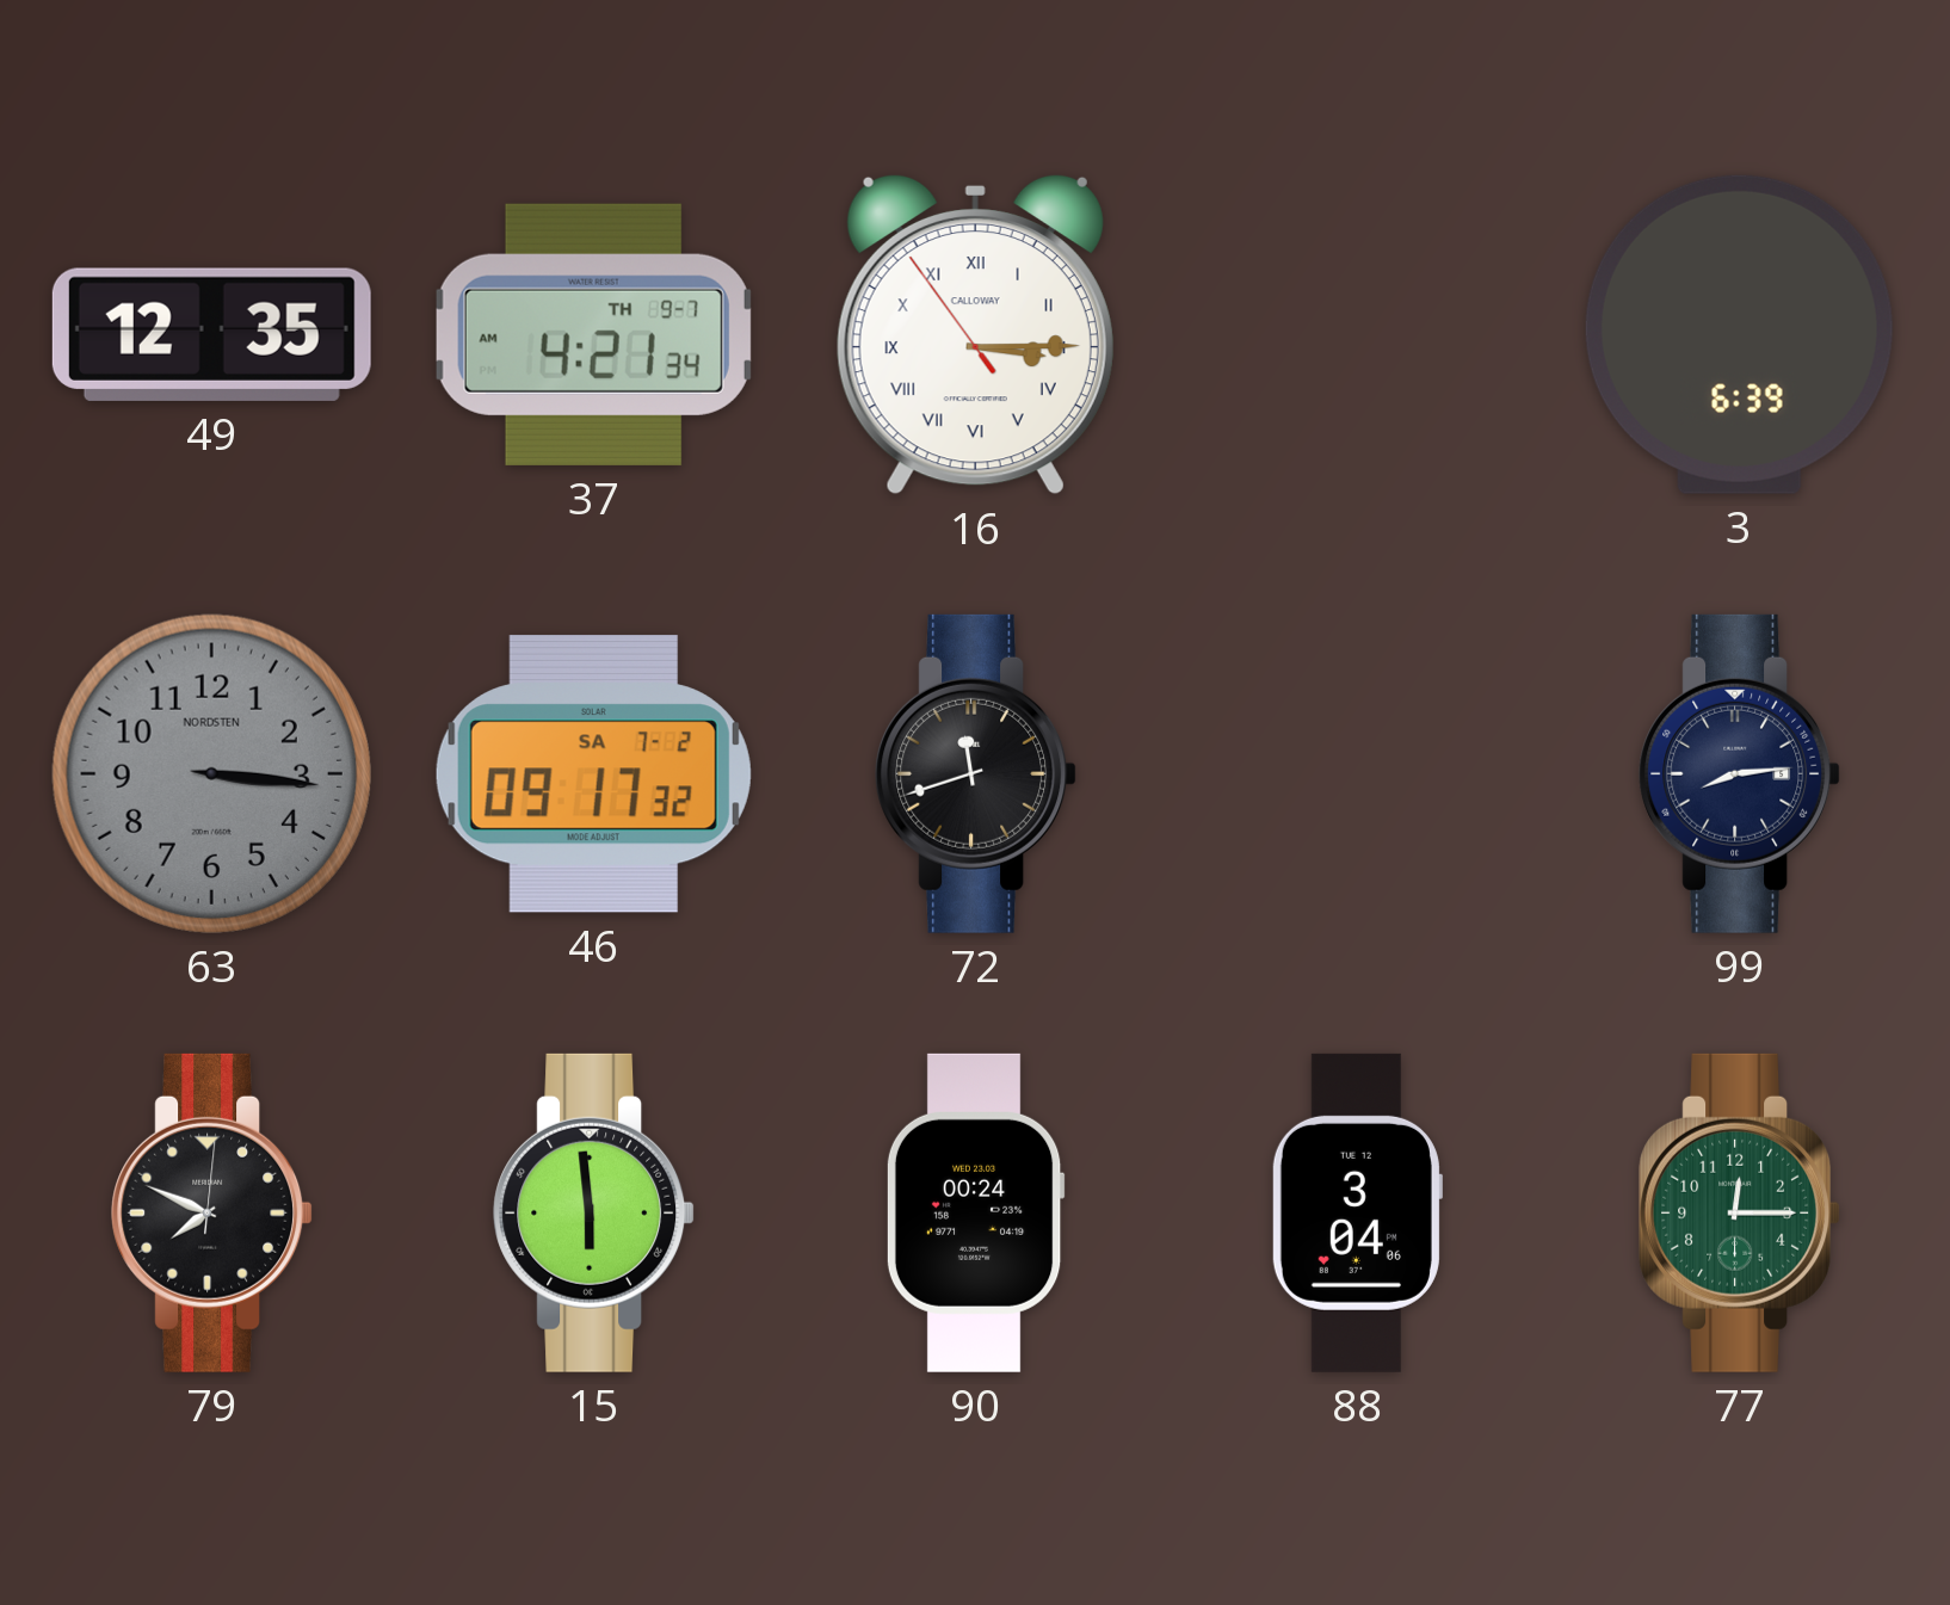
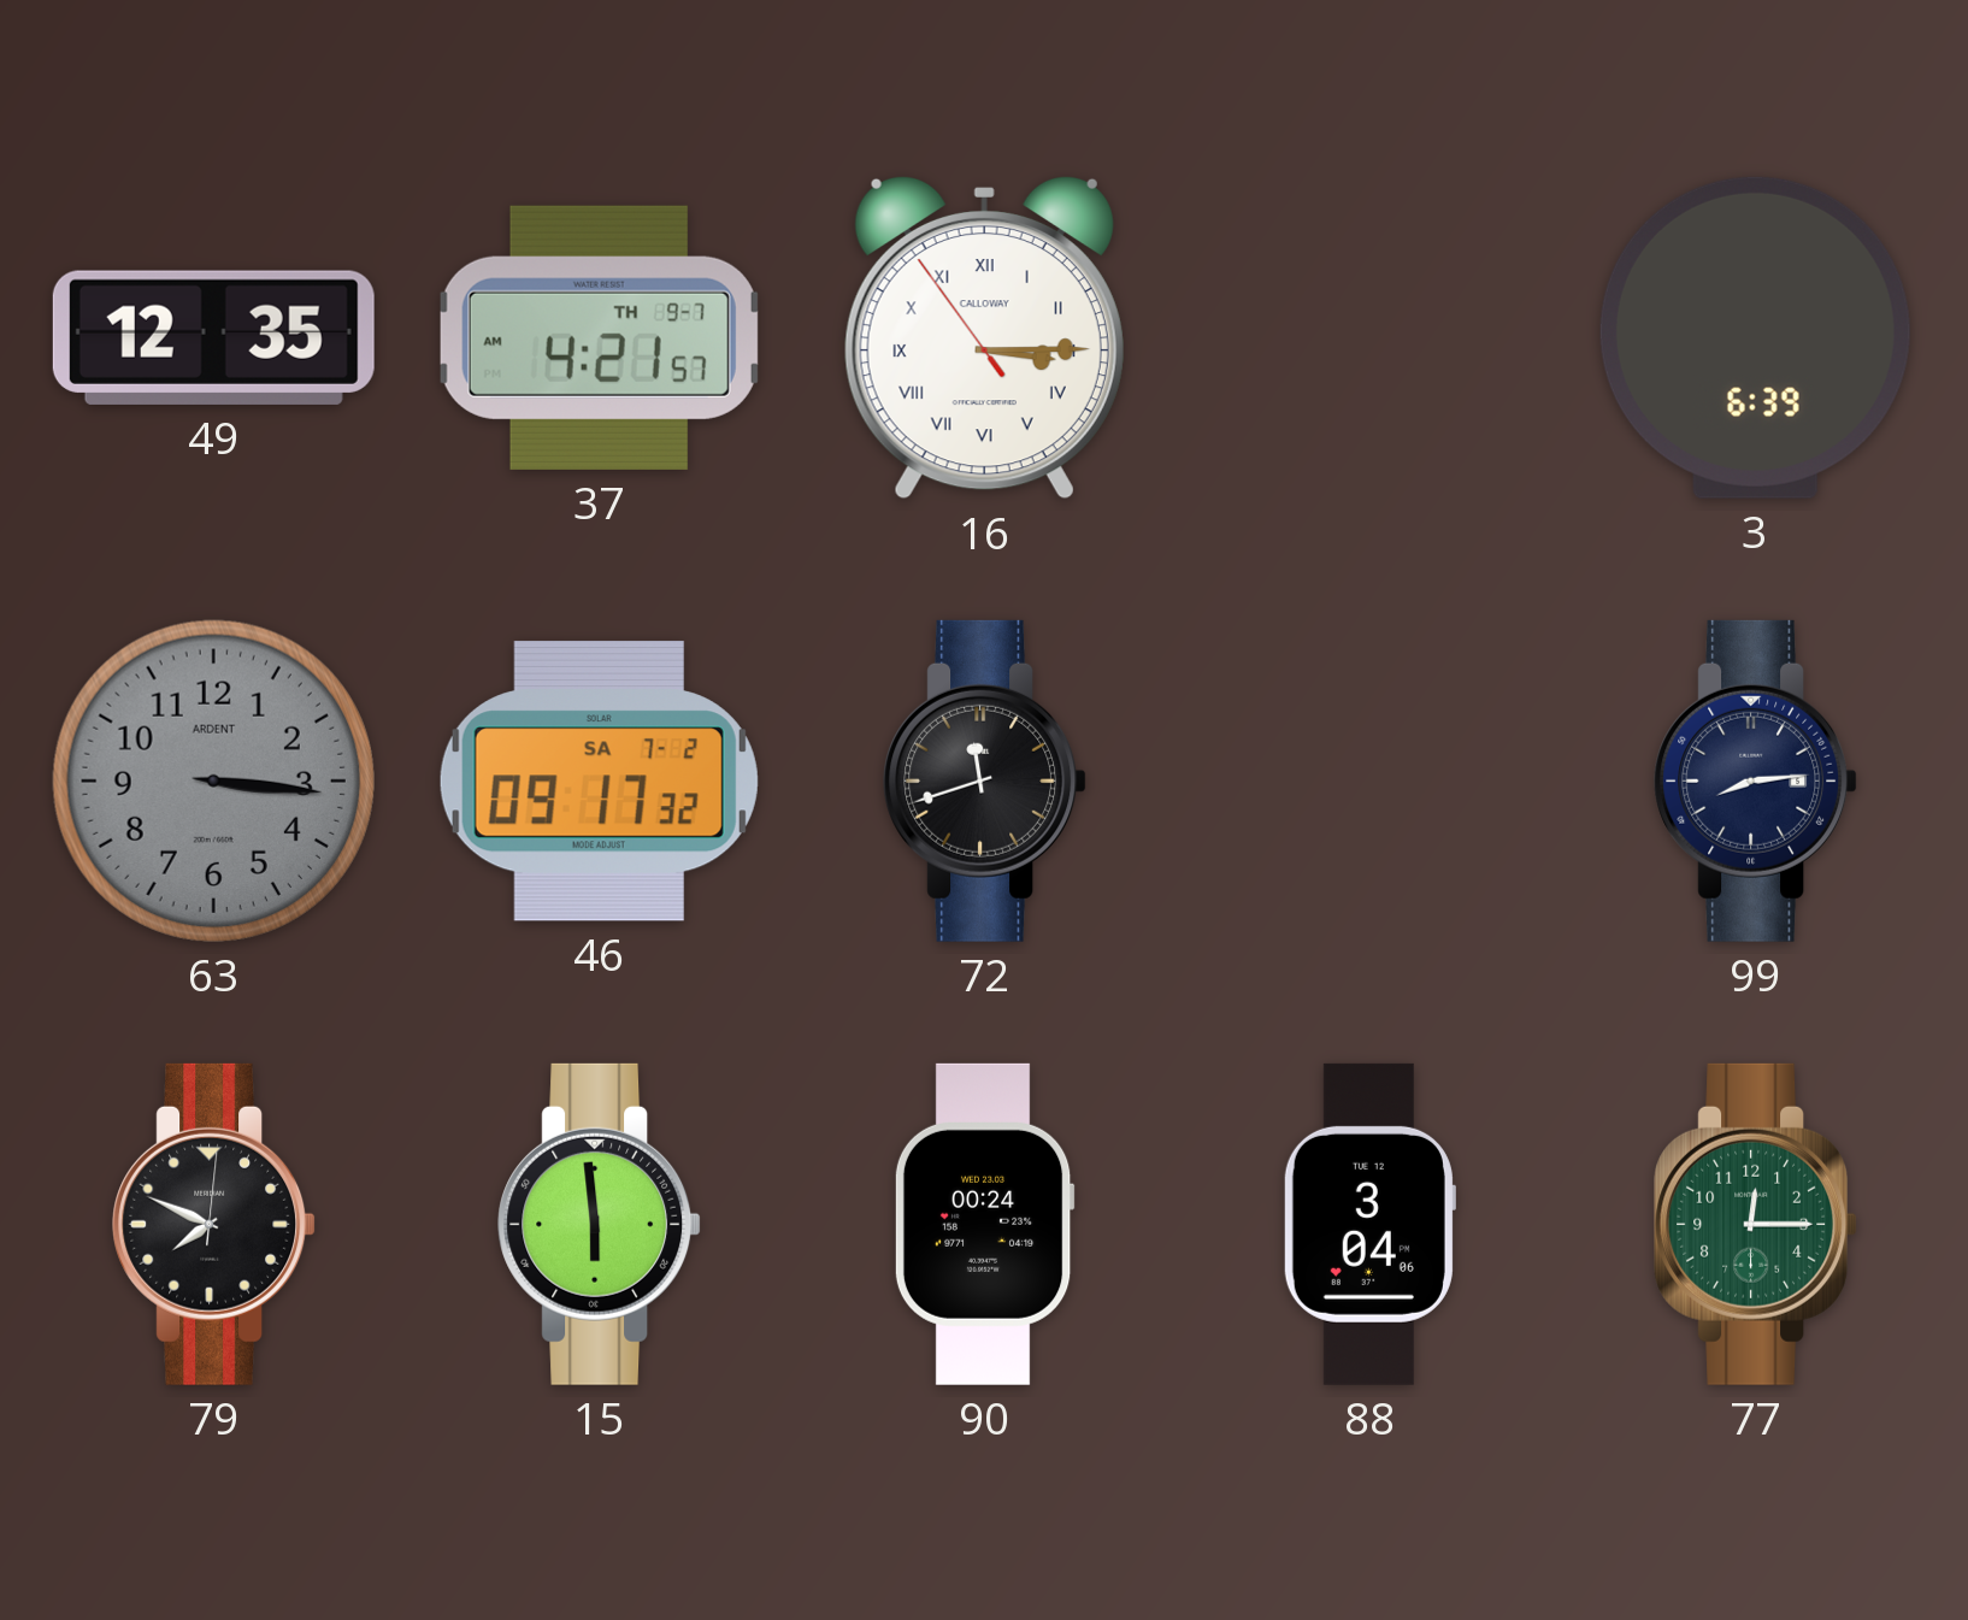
37: 4:21:34 AM -> 4:21:57 AM
63 brand: NORDSTEN -> ARDENT
